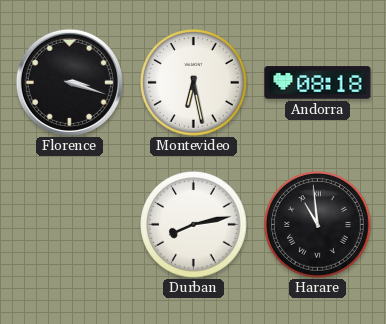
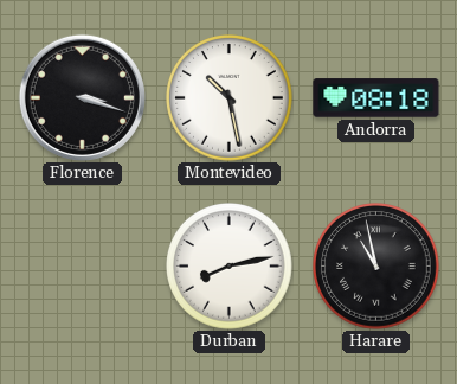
Montevideo: 6:28 -> 10:28
Harare: 10:59 -> 10:58
